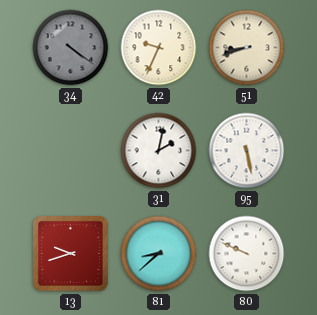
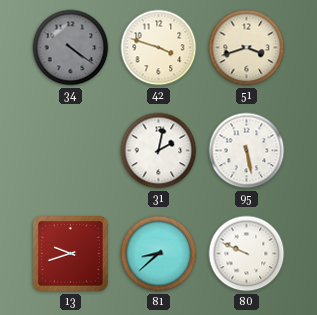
42: 9:34 -> 3:48
51: 8:42 -> 3:42
